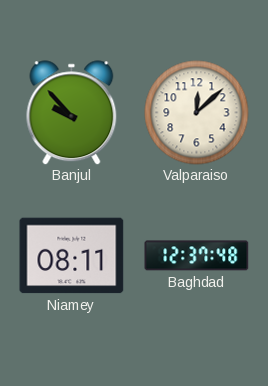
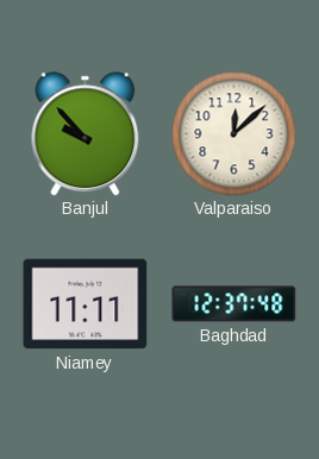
Niamey: 08:11 -> 11:11
